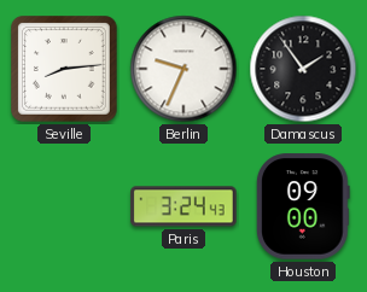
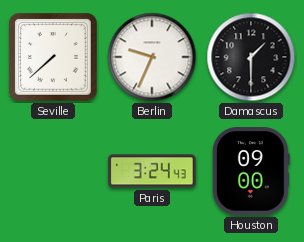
Seville: 8:14 -> 7:38
Damascus: 1:54 -> 1:30
